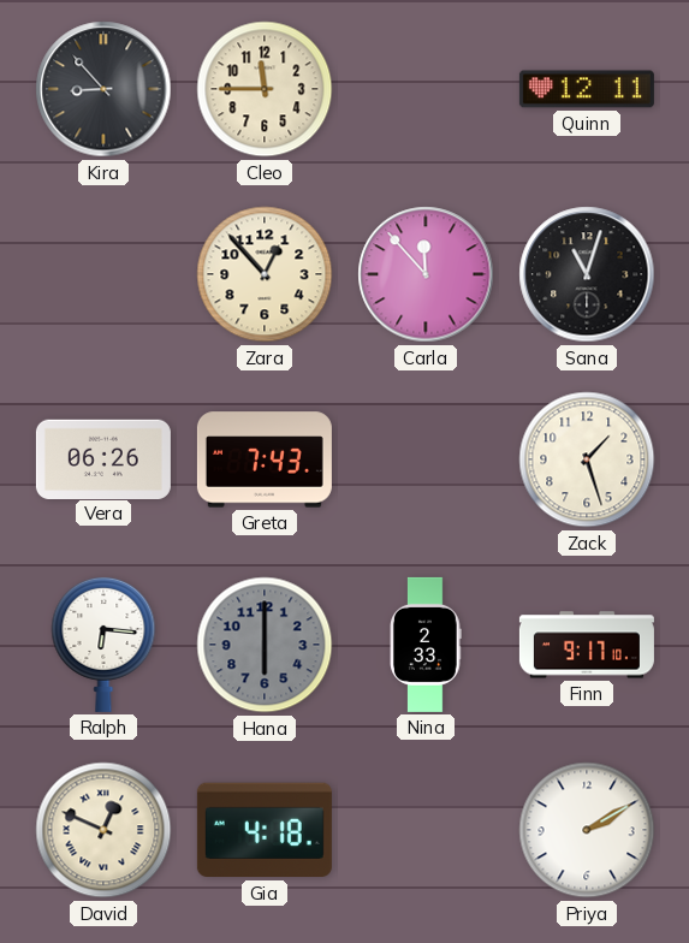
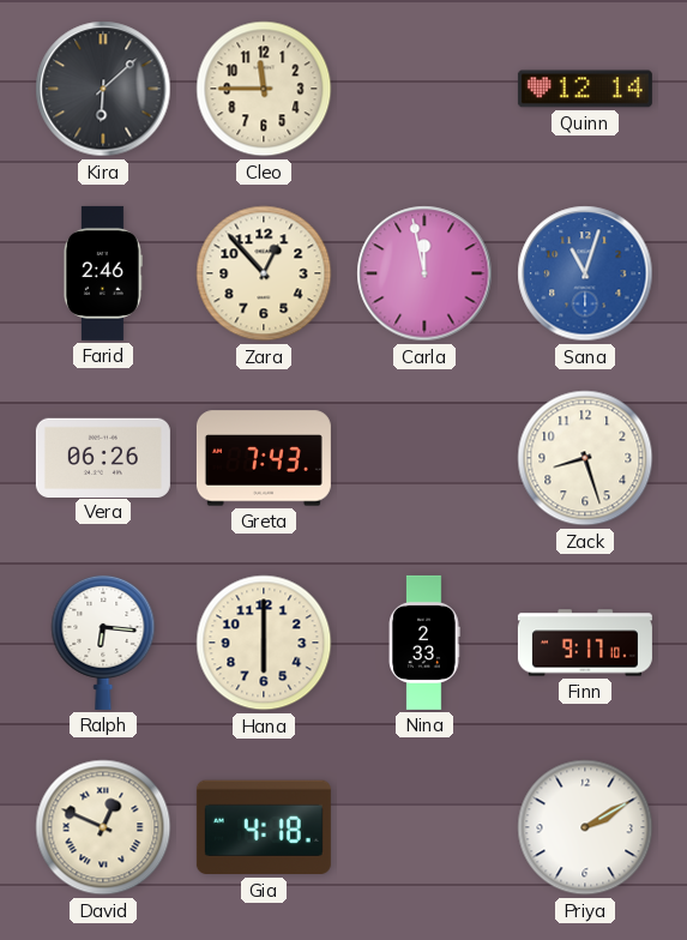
Kira: 8:53 -> 6:08
Quinn: 12:11 -> 12:14
Farid: none -> 2:46
Carla: 11:53 -> 11:58
Sana dial: black -> blue
Zack: 1:27 -> 8:27
Hana dial: grey -> cream
